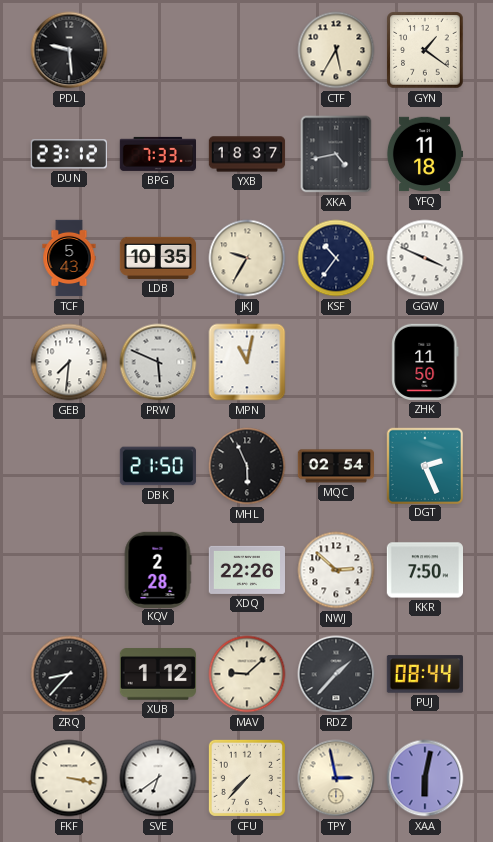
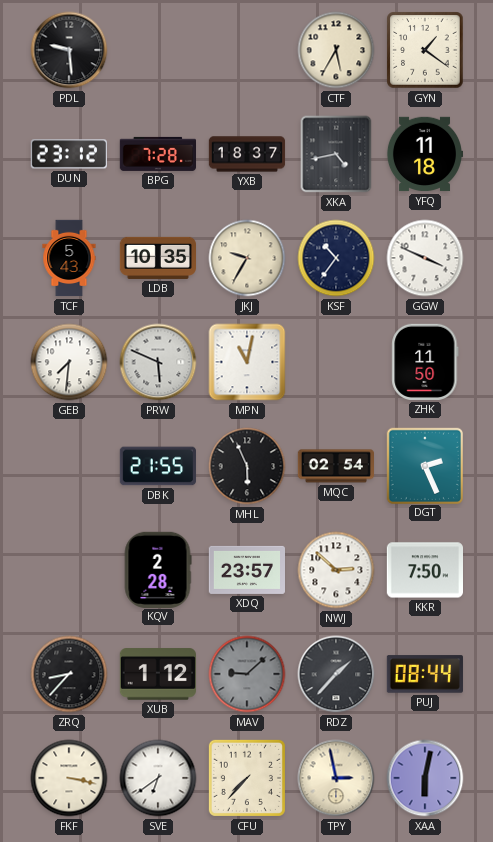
BPG: 7:33 -> 7:28
DBK: 21:50 -> 21:55
XDQ: 22:26 -> 23:57
MAV dial: cream -> grey
